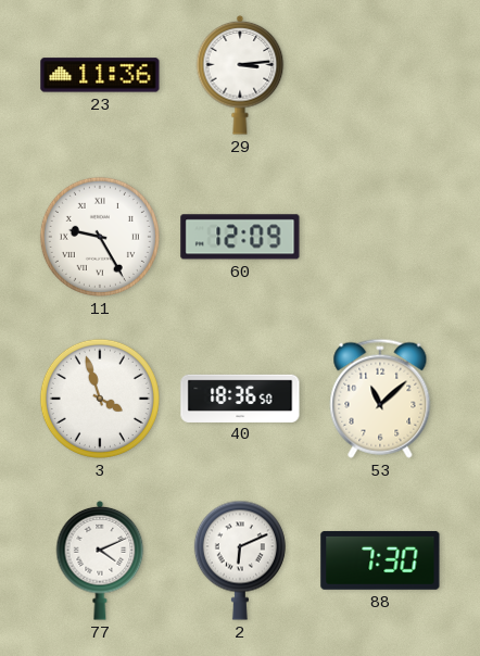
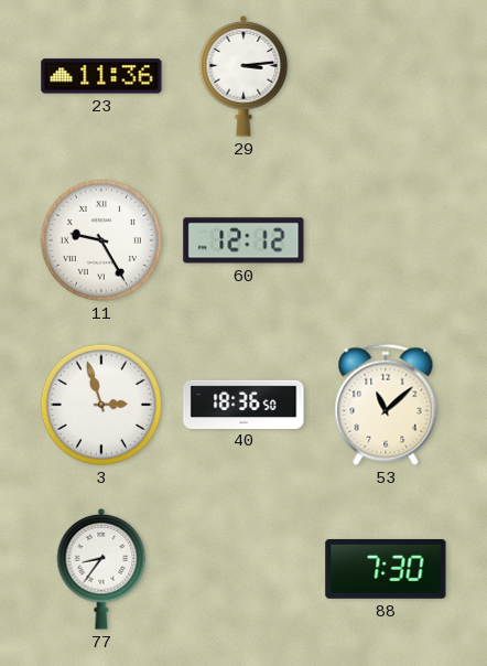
60: 12:09 -> 12:12
3: 3:57 -> 2:57
77: 4:11 -> 8:36
2: 6:11 -> none
